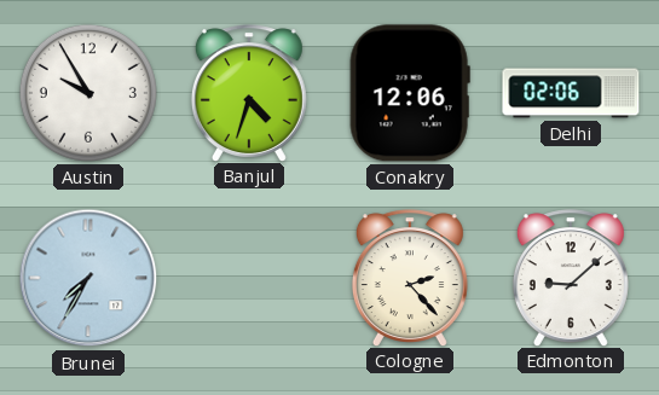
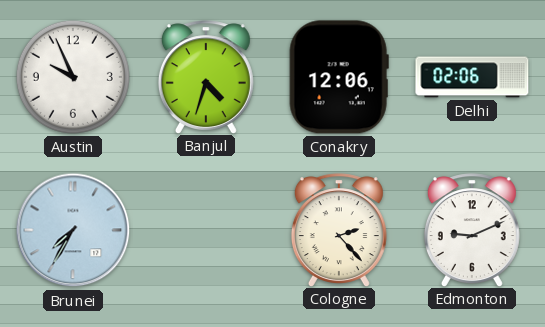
Austin: 9:55 -> 9:56
Edmonton: 9:08 -> 9:11
